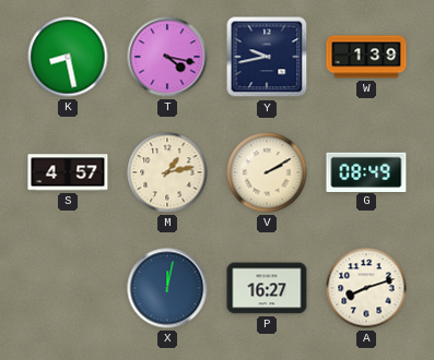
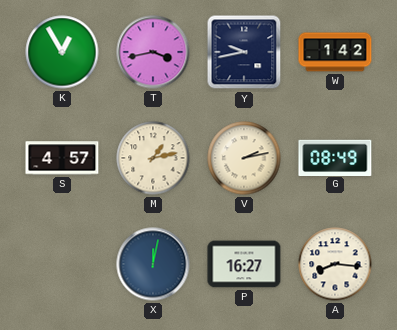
K: 8:28 -> 12:55
T: 4:17 -> 3:43
W: 1:39 -> 1:42
V: 2:10 -> 2:13
A: 8:12 -> 8:16
